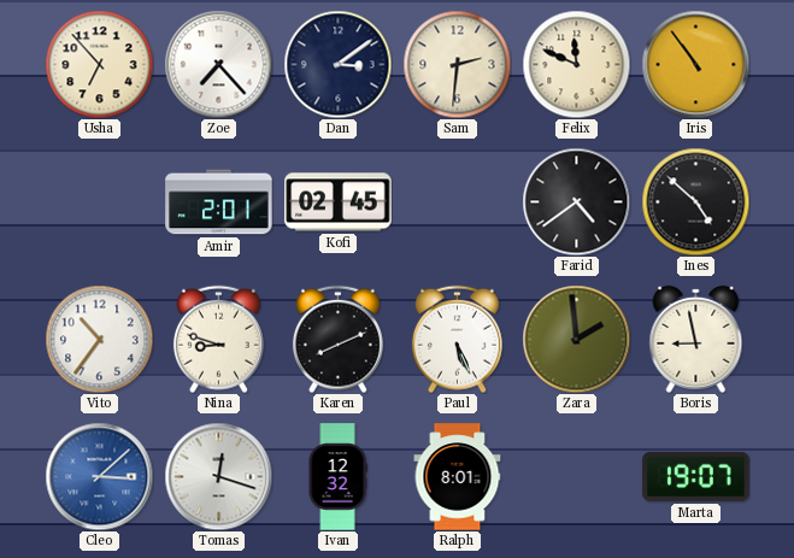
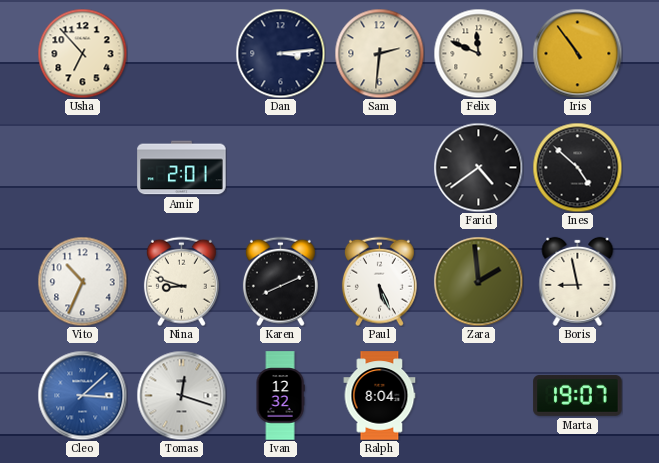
Zoe: 7:23 -> none
Dan: 3:09 -> 3:14
Kofi: 02:45 -> none
Vito: 10:36 -> 10:34
Ralph: 8:01 -> 8:04
